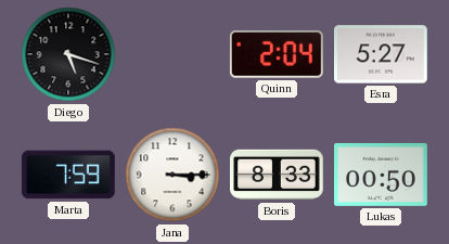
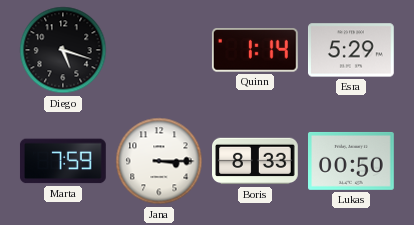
Quinn: 2:04 -> 1:14
Esra: 5:27 -> 5:29
